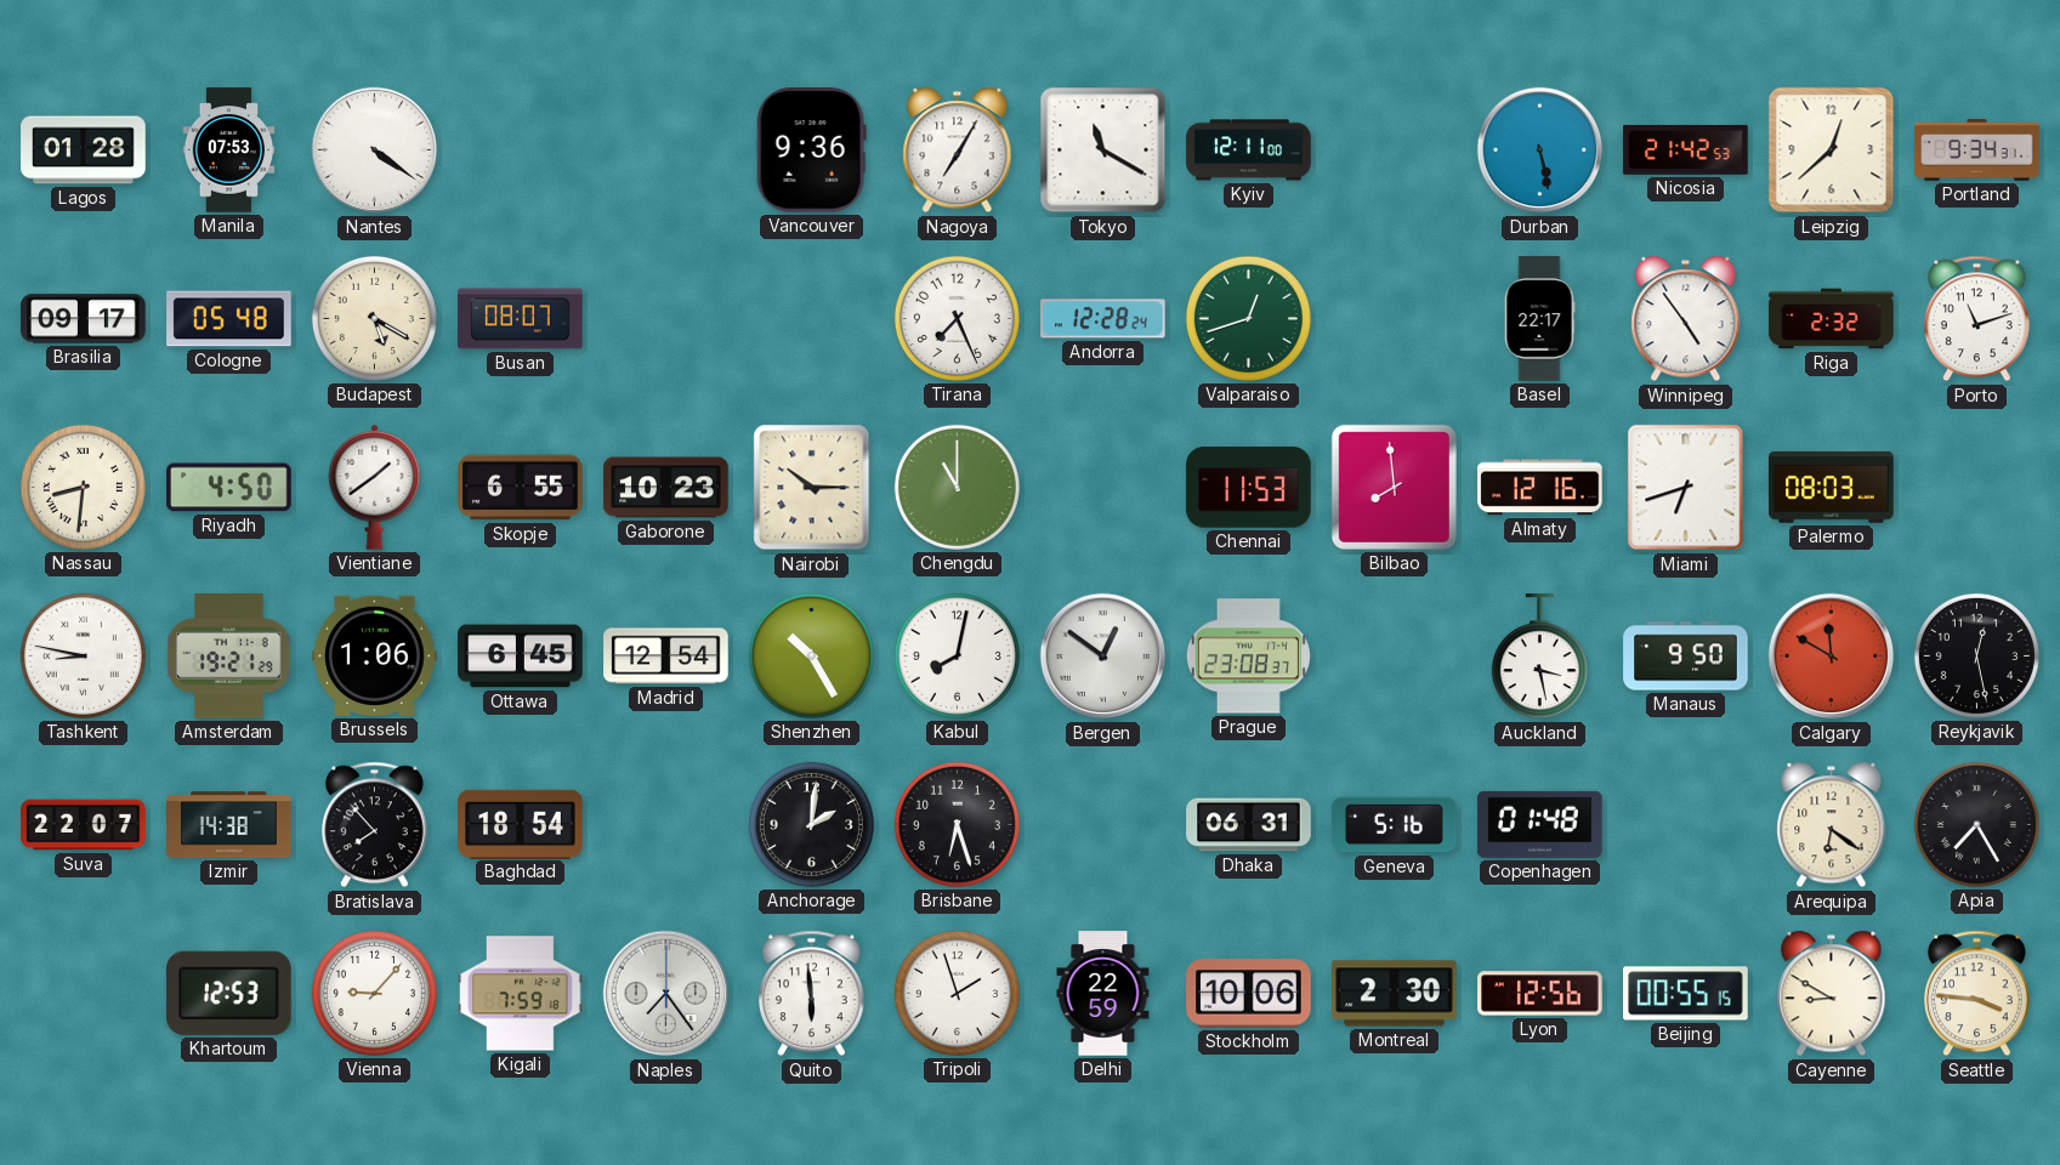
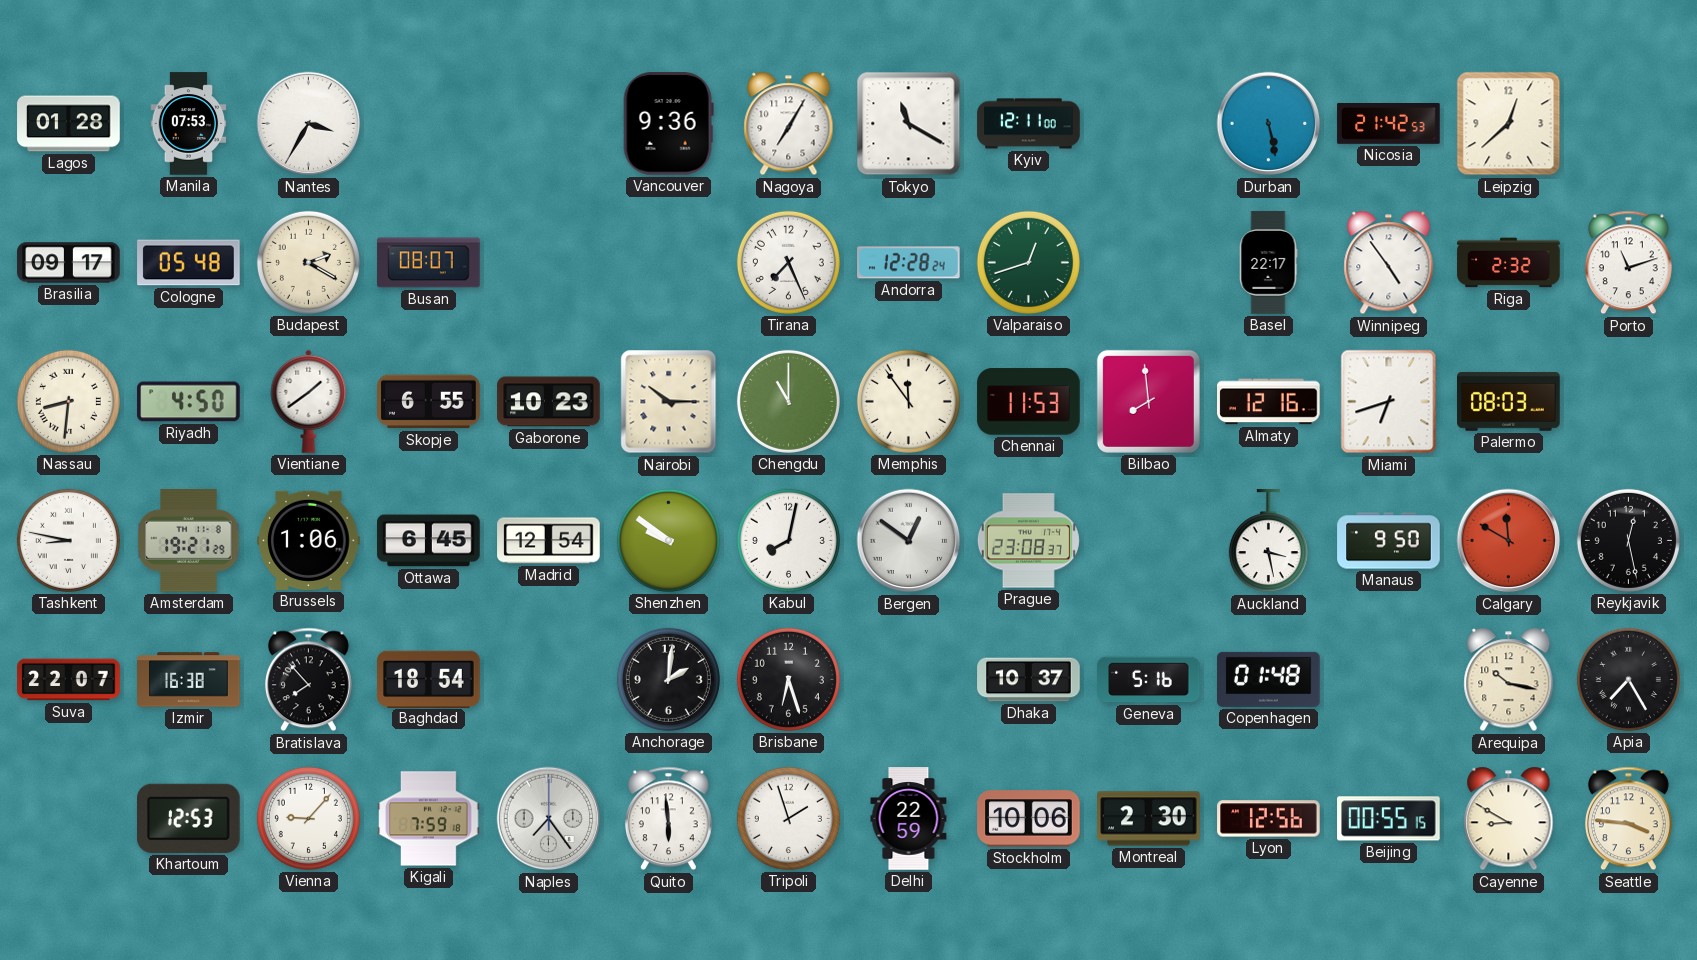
Nantes: 4:21 -> 3:35
Portland: 9:34 -> none
Budapest: 5:20 -> 2:20
Memphis: none -> 11:54
Shenzhen: 10:25 -> 9:51
Izmir: 14:38 -> 16:38
Dhaka: 06:31 -> 10:37
Arequipa: 6:21 -> 10:17
